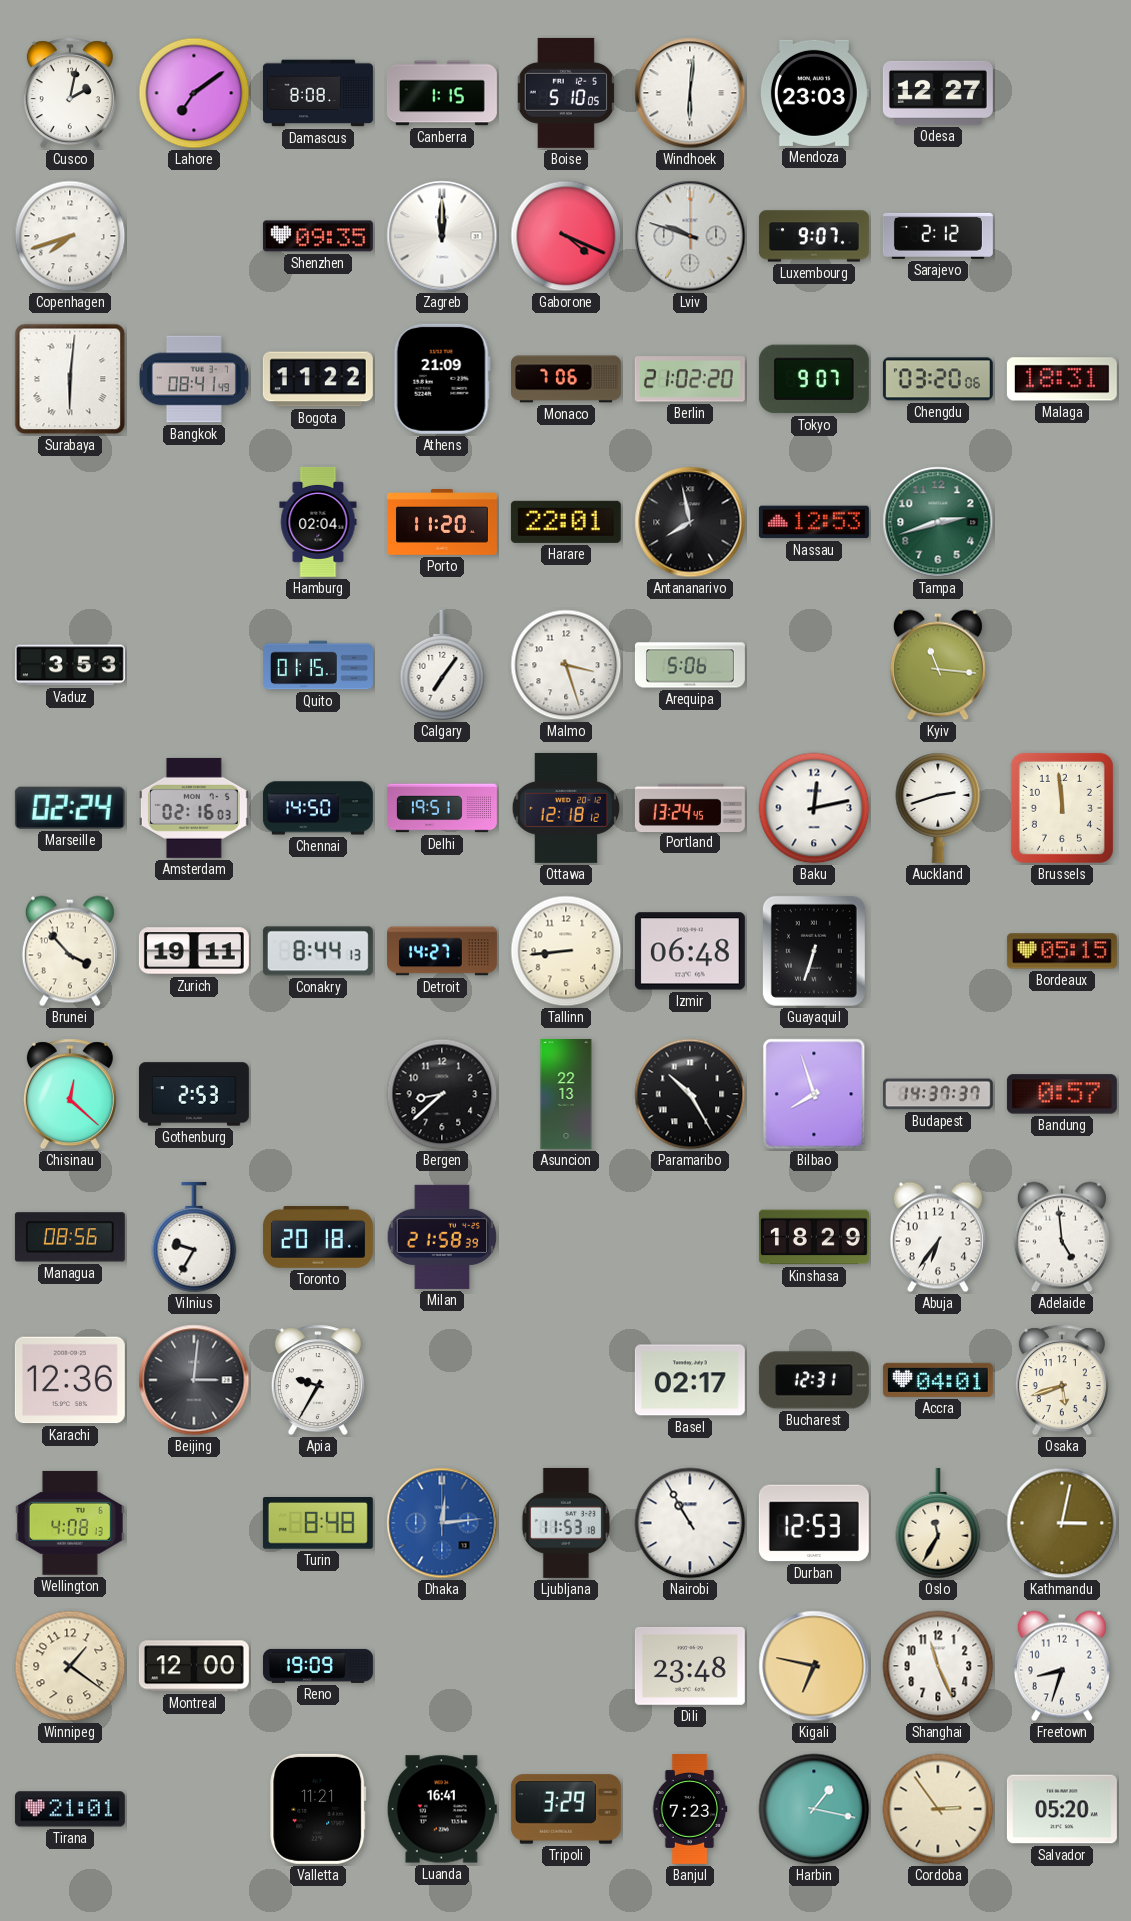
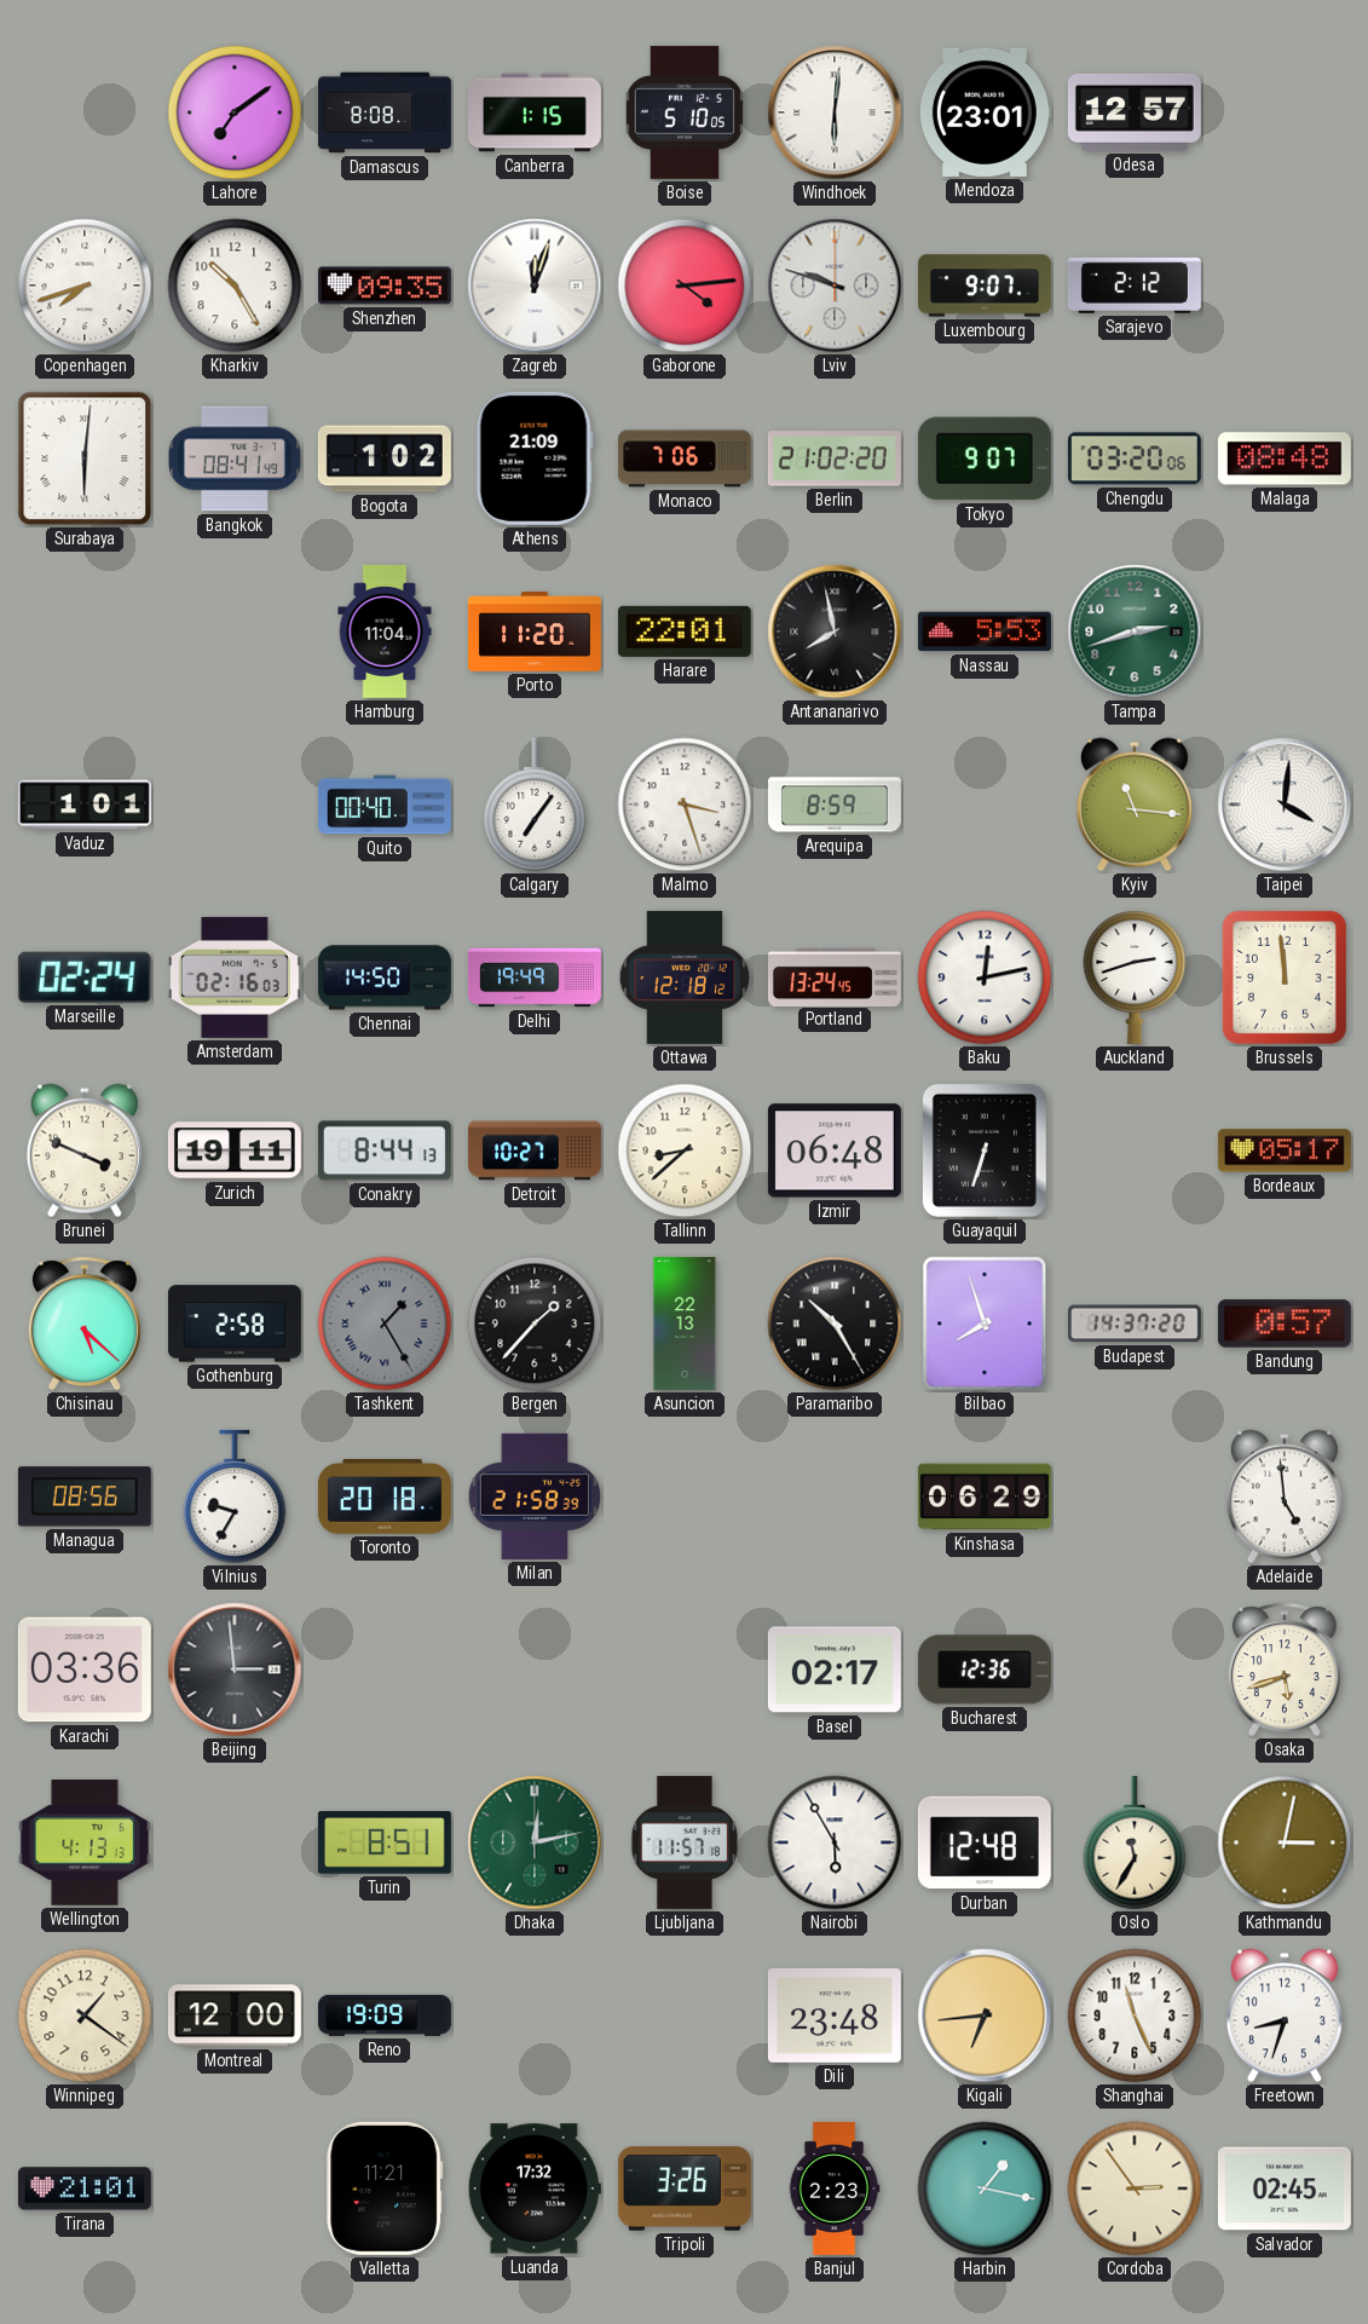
Cusco: 2:02 -> none
Mendoza: 23:03 -> 23:01
Odesa: 12:27 -> 12:57
Kharkiv: none -> 10:25
Zagreb: 12:00 -> 12:03
Gaborone: 4:19 -> 4:14
Bogota: 11:22 -> 1:02
Malaga: 18:31 -> 08:48
Hamburg: 02:04 -> 11:04
Nassau: 12:53 -> 5:53
Vaduz: 3:53 -> 1:01
Quito: 01:15 -> 00:40
Arequipa: 5:06 -> 8:59
Taipei: none -> 4:01
Delhi: 19:51 -> 19:49
Brunei: 3:53 -> 3:49
Detroit: 14:27 -> 10:27
Tallinn: 8:44 -> 8:38
Bordeaux: 05:15 -> 05:17
Chisinau: 12:22 -> 5:22
Gothenburg: 2:53 -> 2:58
Tashkent: none -> 1:25
Bergen: 8:38 -> 1:37
Budapest: 14:37:37 -> 14:37:20
Kinshasa: 18:29 -> 06:29
Abuja: 6:36 -> none
Karachi: 12:36 -> 03:36
Beijing: 3:01 -> 2:59
Apia: 9:35 -> none
Bucharest: 12:31 -> 12:36
Accra: 04:01 -> none
Wellington: 4:08 -> 4:13
Turin: 8:48 -> 8:51
Dhaka: 12:14 -> 12:13
Dhaka dial: blue -> green
Ljubljana: 11:53 -> 11:57
Nairobi: 10:55 -> 5:55
Durban: 12:53 -> 12:48
Kigali: 6:47 -> 6:44
Luanda: 16:41 -> 17:32
Tripoli: 3:29 -> 3:26
Banjul: 7:23 -> 2:23
Salvador: 05:20 -> 02:45
